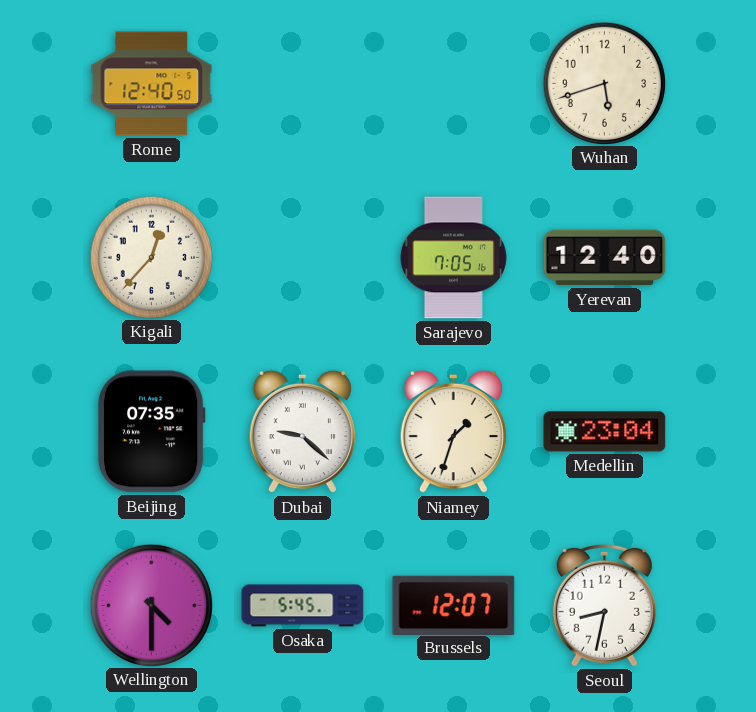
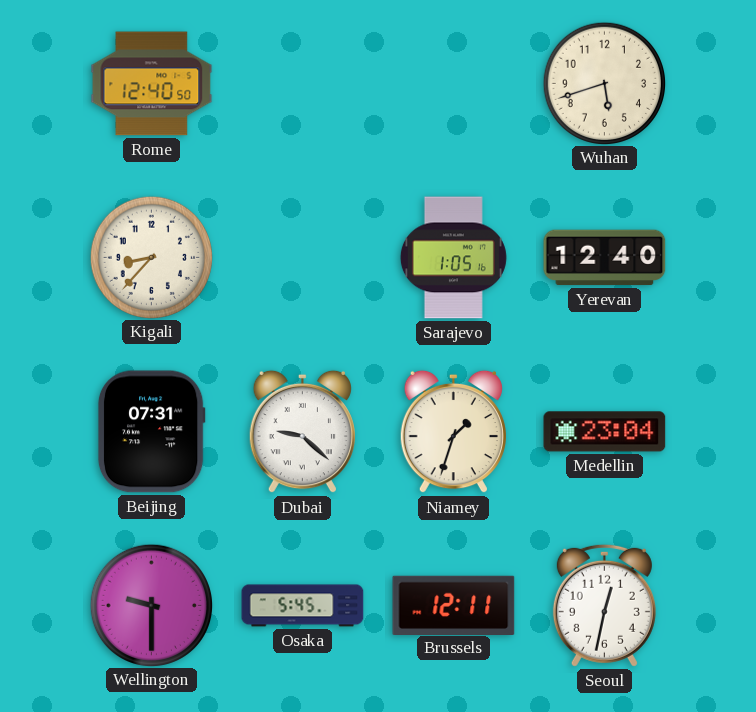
Kigali: 12:37 -> 8:37
Sarajevo: 7:05 -> 1:05
Beijing: 07:35 -> 07:31
Wellington: 4:30 -> 9:30
Brussels: 12:07 -> 12:11
Seoul: 8:32 -> 12:32
